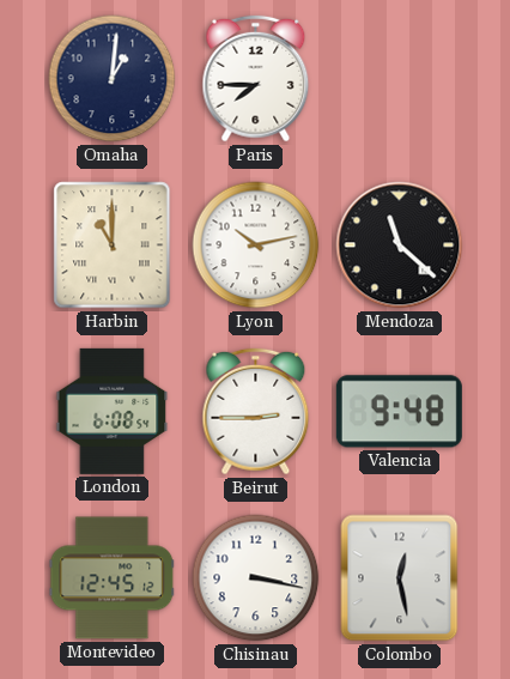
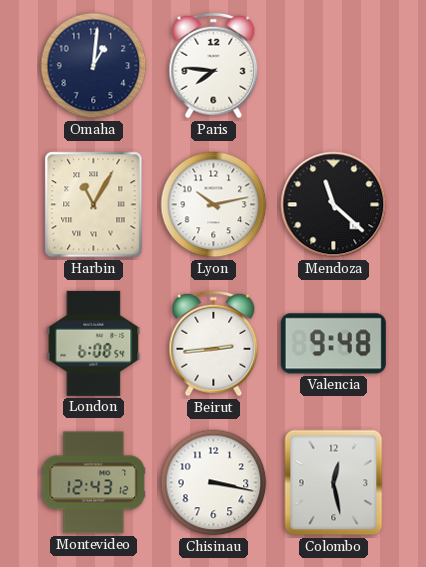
Paris: 7:45 -> 7:46
Harbin: 11:00 -> 11:05
Beirut: 2:45 -> 2:44
Montevideo: 12:45 -> 12:43
